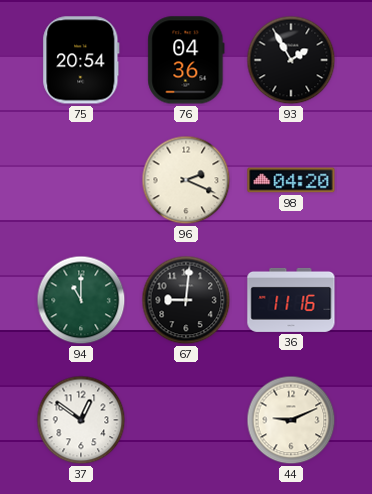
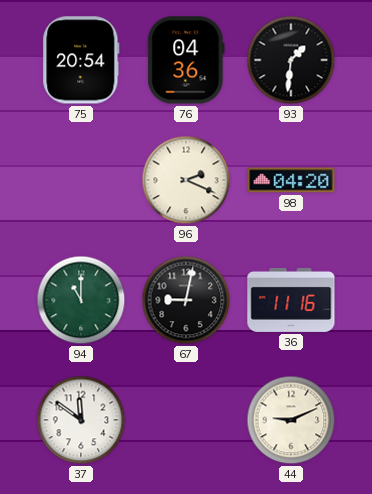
93: 1:55 -> 1:31
67: 9:01 -> 9:02
37: 12:51 -> 11:51
